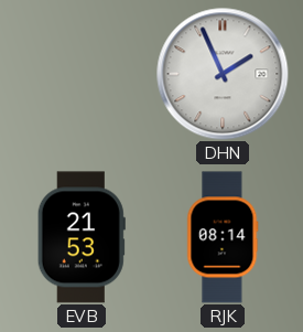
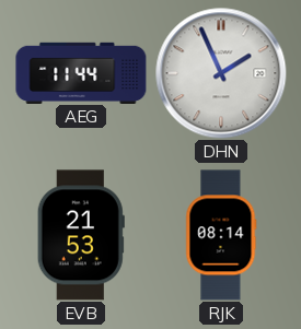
AEG: none -> 11:44
